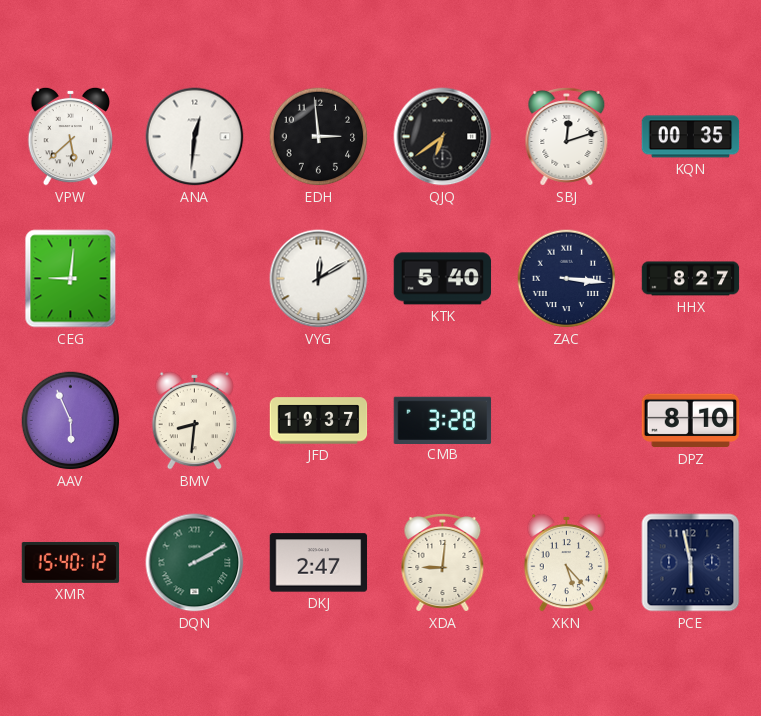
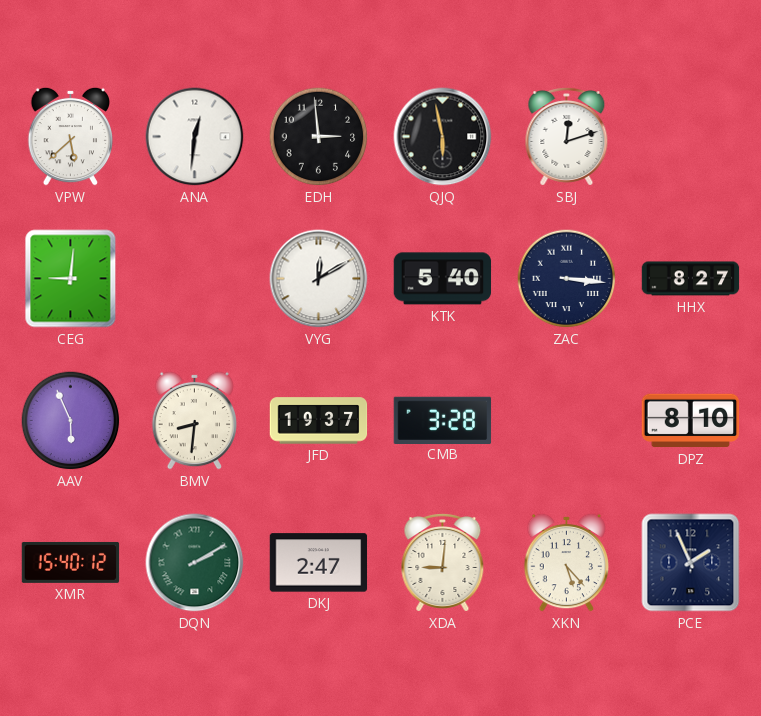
QJQ: 6:39 -> 5:58
KQN: 00:35 -> none
PCE: 5:58 -> 1:56
